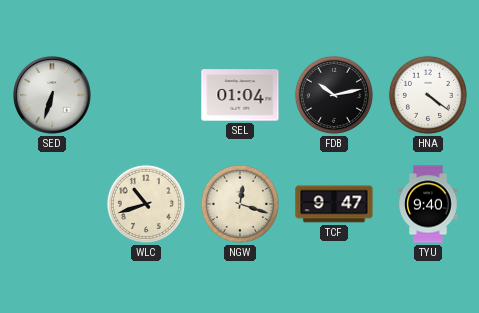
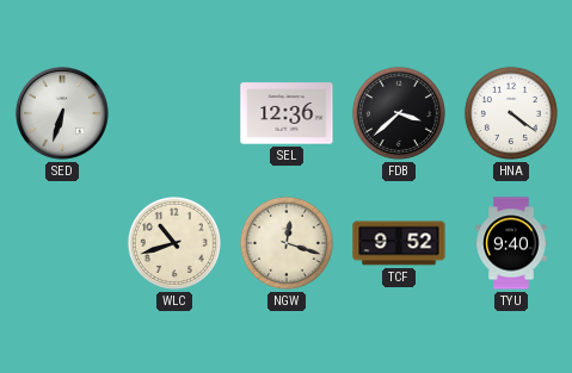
SEL: 01:04 -> 12:36
FDB: 10:13 -> 3:38
TCF: 9:47 -> 9:52
